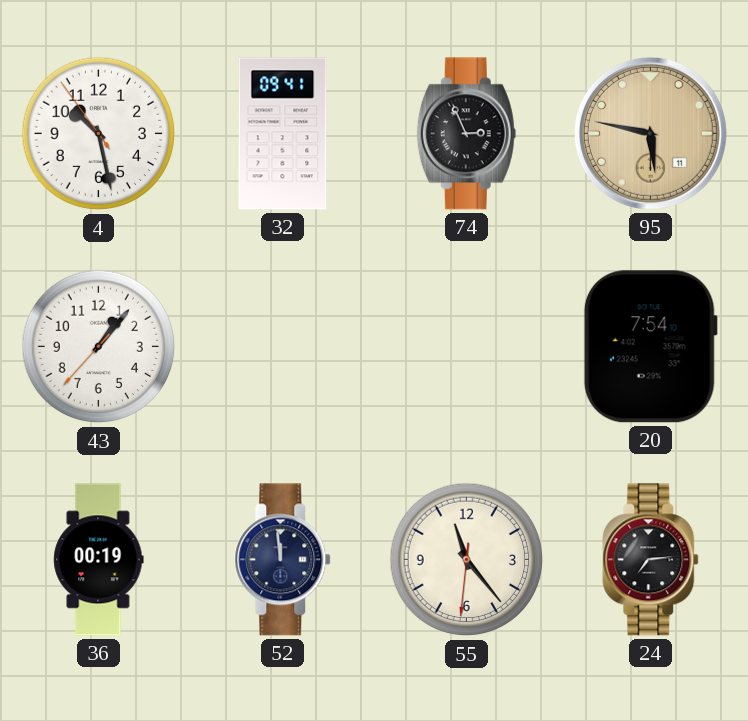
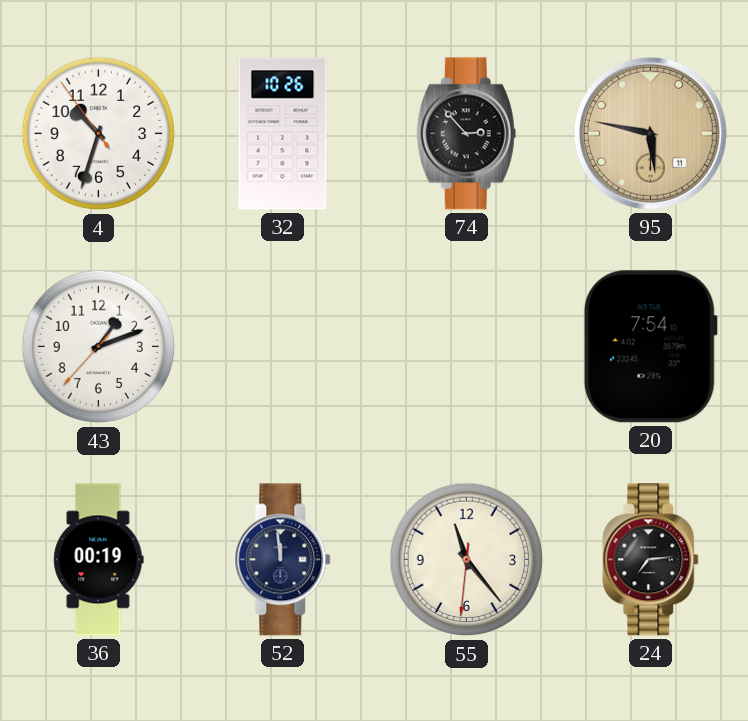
4: 10:27 -> 10:32
32: 09:41 -> 10:26
74: 2:56 -> 2:53
43: 1:06 -> 1:11
